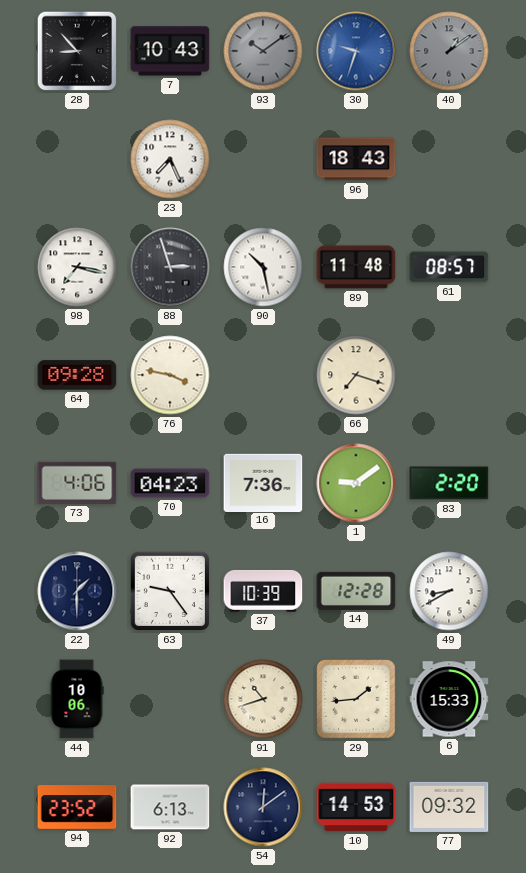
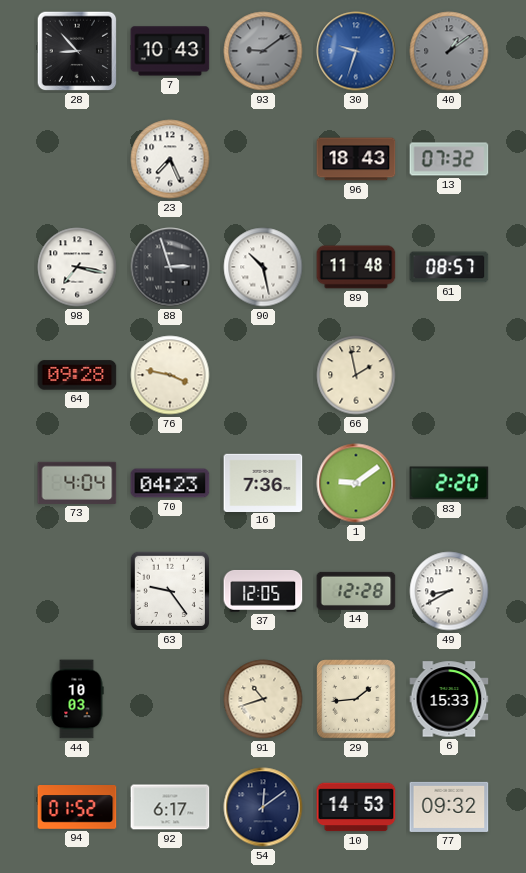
93: 10:09 -> 9:09
13: none -> 07:32
66: 7:18 -> 1:58
73: 4:06 -> 4:04
22: 1:30 -> none
37: 10:39 -> 12:05
44: 10:06 -> 10:03
94: 23:52 -> 01:52
92: 6:13 -> 6:17
